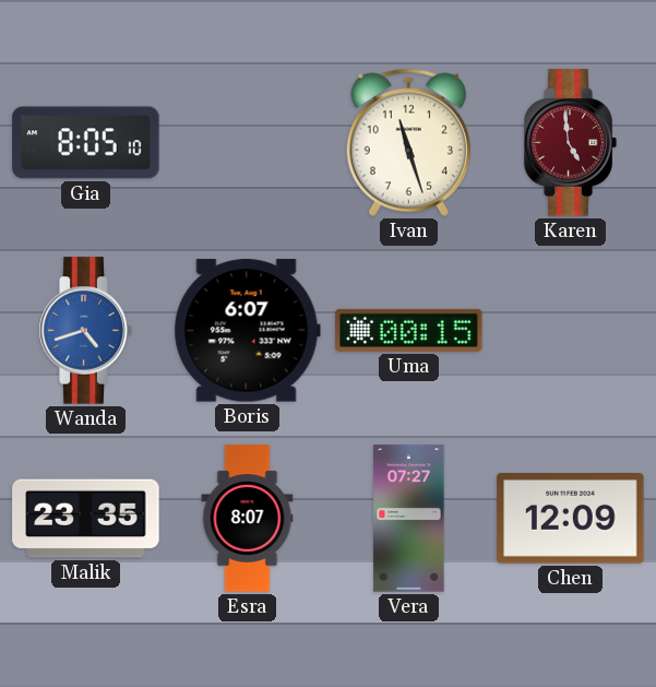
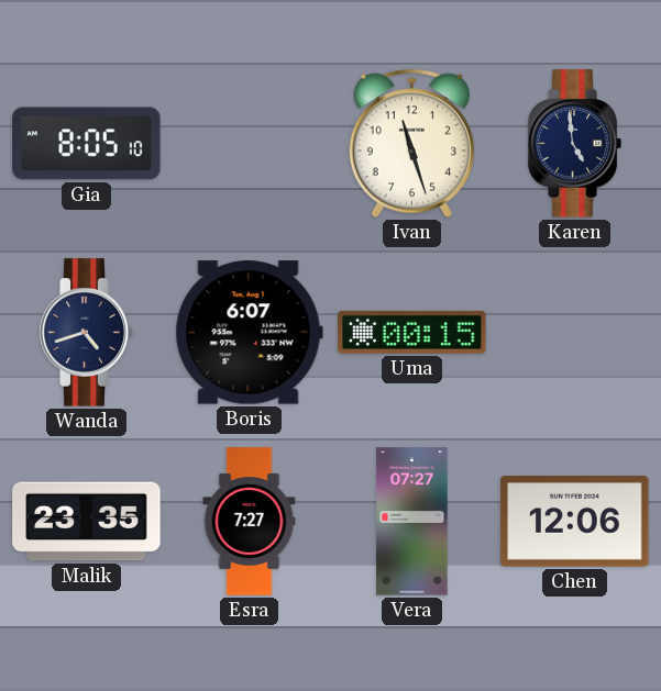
Karen dial: burgundy -> navy
Wanda dial: blue -> navy
Esra: 8:07 -> 7:27
Chen: 12:09 -> 12:06
